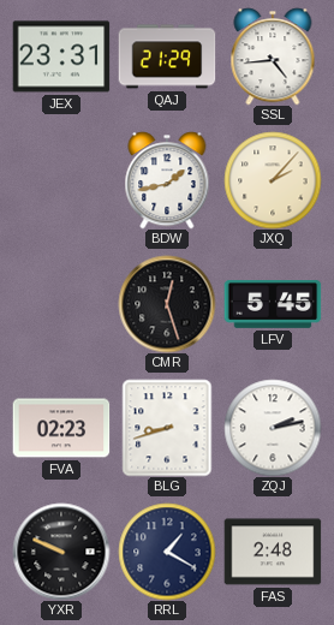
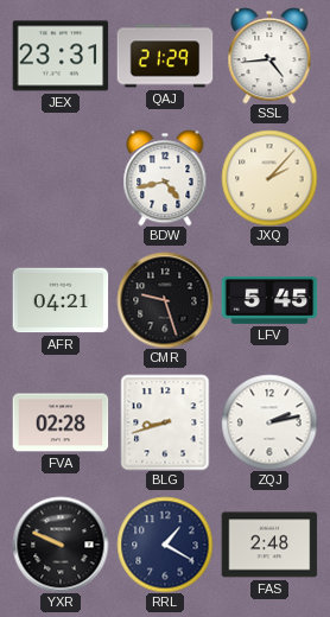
BDW: 1:43 -> 4:43
AFR: none -> 04:21
CMR: 12:27 -> 9:27
FVA: 02:23 -> 02:28
